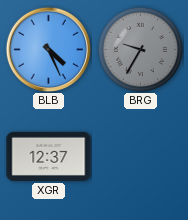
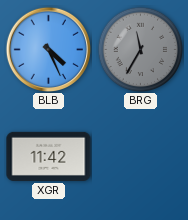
BRG: 9:35 -> 11:35
XGR: 12:37 -> 11:42
